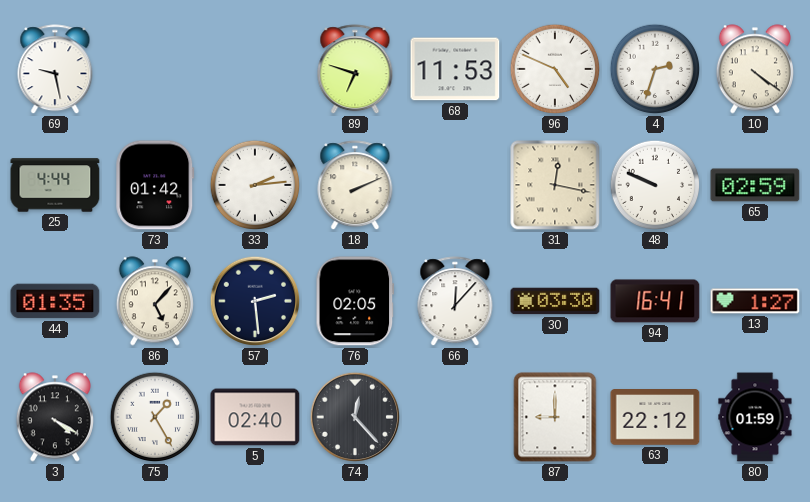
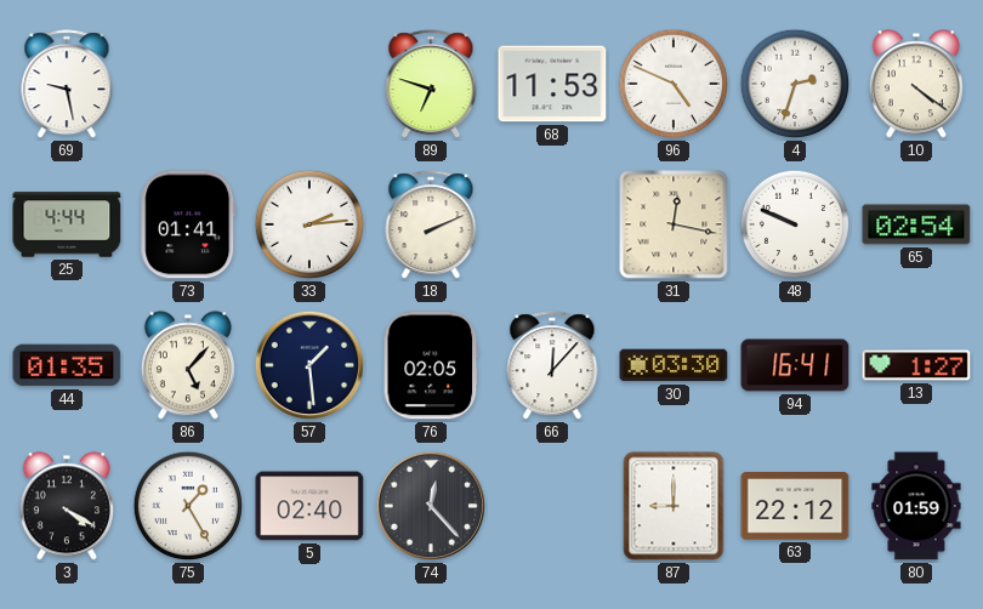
73: 01:42 -> 01:41
65: 02:59 -> 02:54
57: 2:29 -> 1:29
